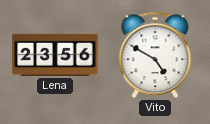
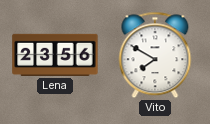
Vito: 4:50 -> 7:50
